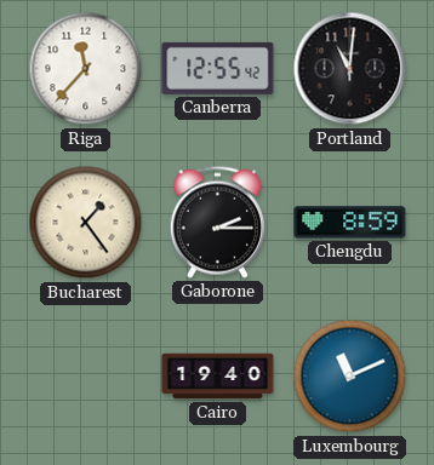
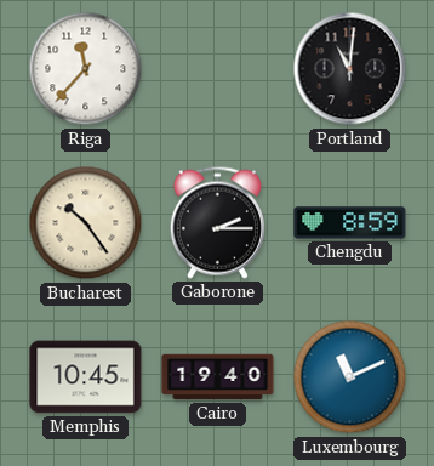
Canberra: 12:55 -> none
Bucharest: 1:24 -> 10:24
Memphis: none -> 10:45
